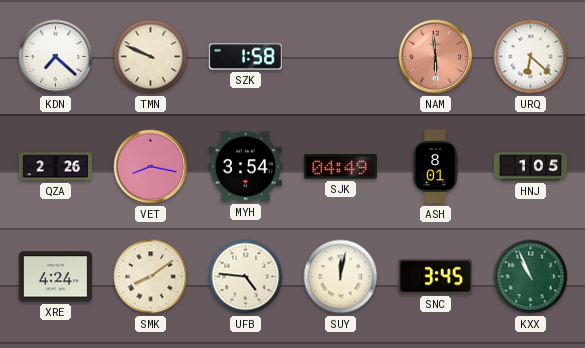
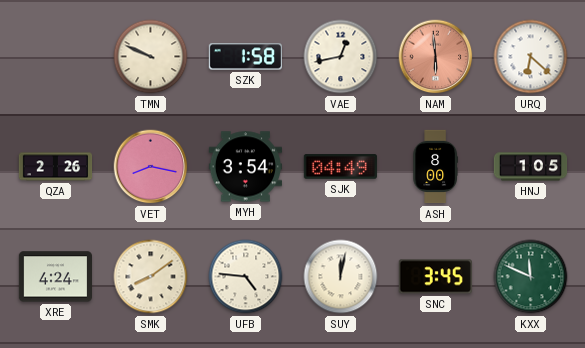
KDN: 7:22 -> none
VAE: none -> 12:43
ASH: 8:01 -> 8:00
KXX: 10:56 -> 11:49
